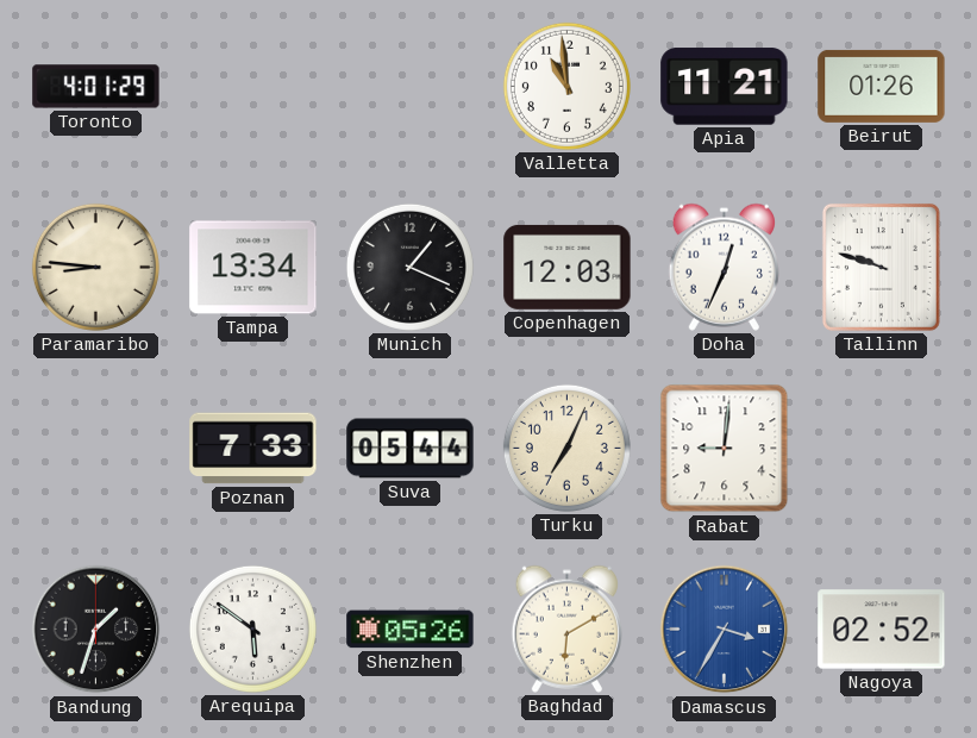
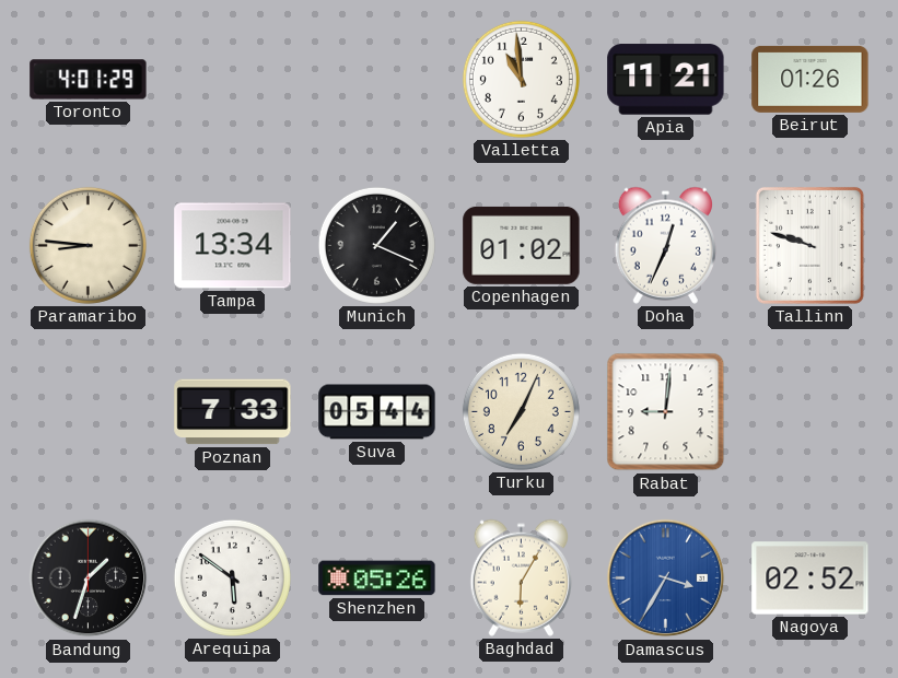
Copenhagen: 12:03 -> 01:02
Baghdad: 6:10 -> 6:05
